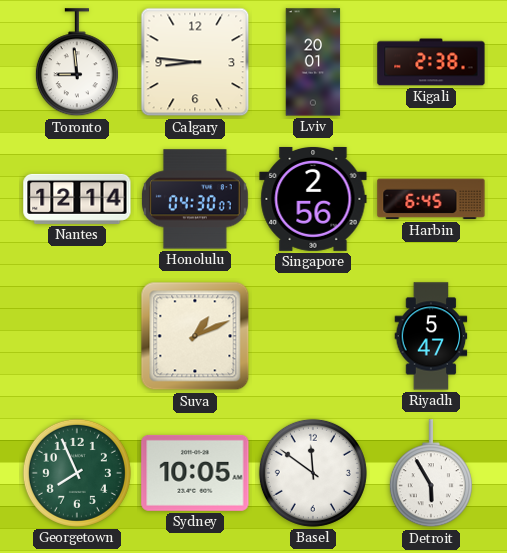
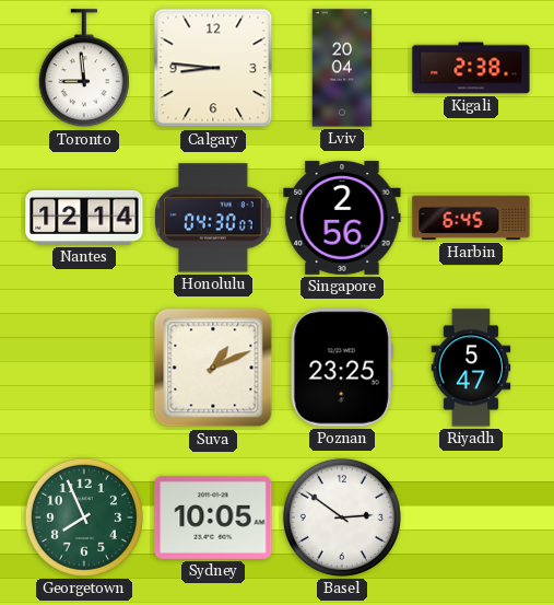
Lviv: 20:01 -> 20:04
Poznan: none -> 23:25
Basel: 11:51 -> 2:51
Detroit: 5:55 -> none
